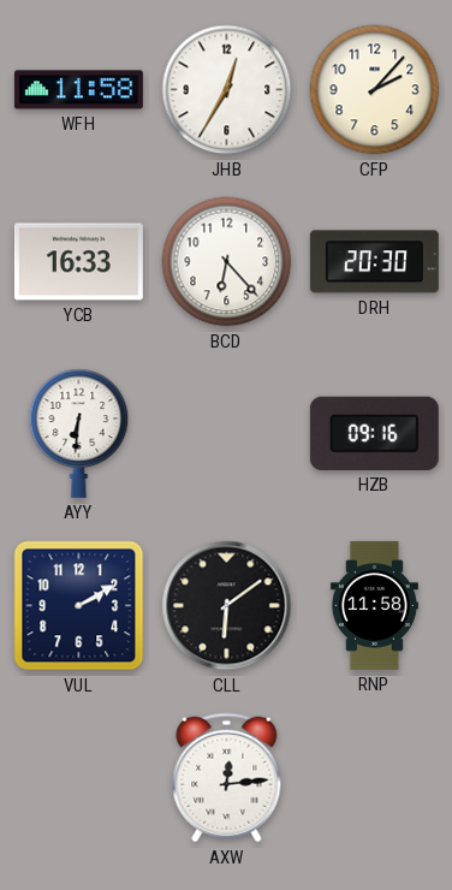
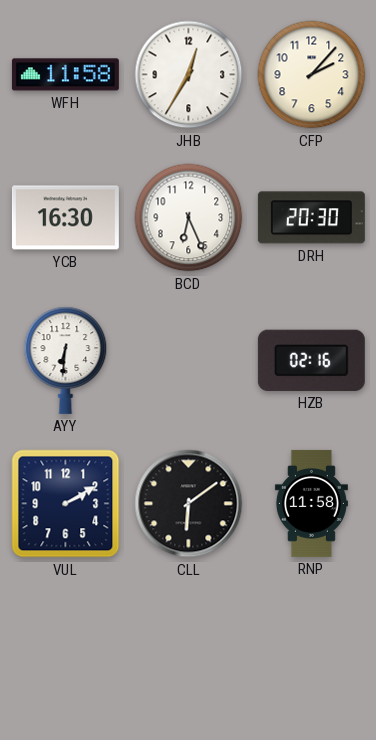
YCB: 16:33 -> 16:30
BCD: 6:23 -> 6:26
HZB: 09:16 -> 02:16
AXW: 12:14 -> none
